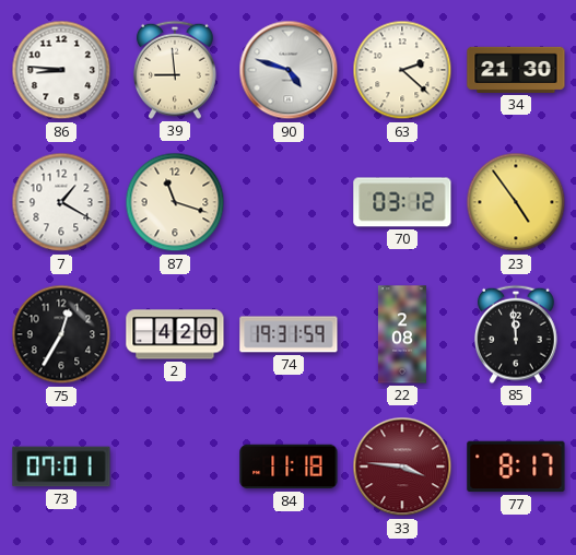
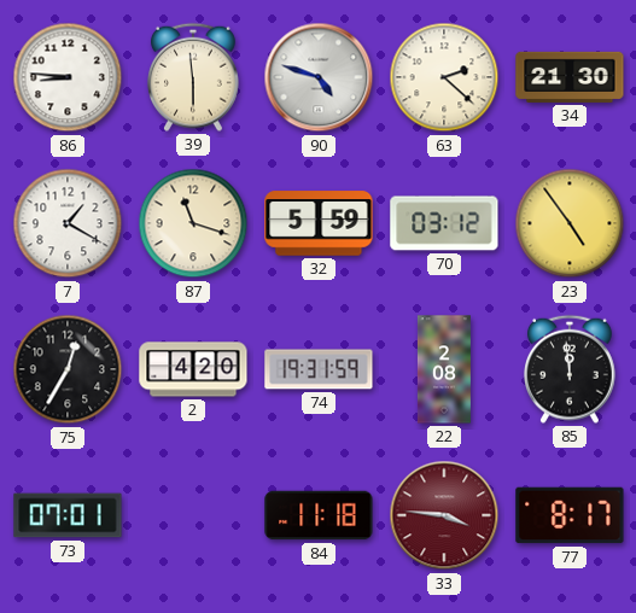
39: 8:59 -> 5:59
32: none -> 5:59
